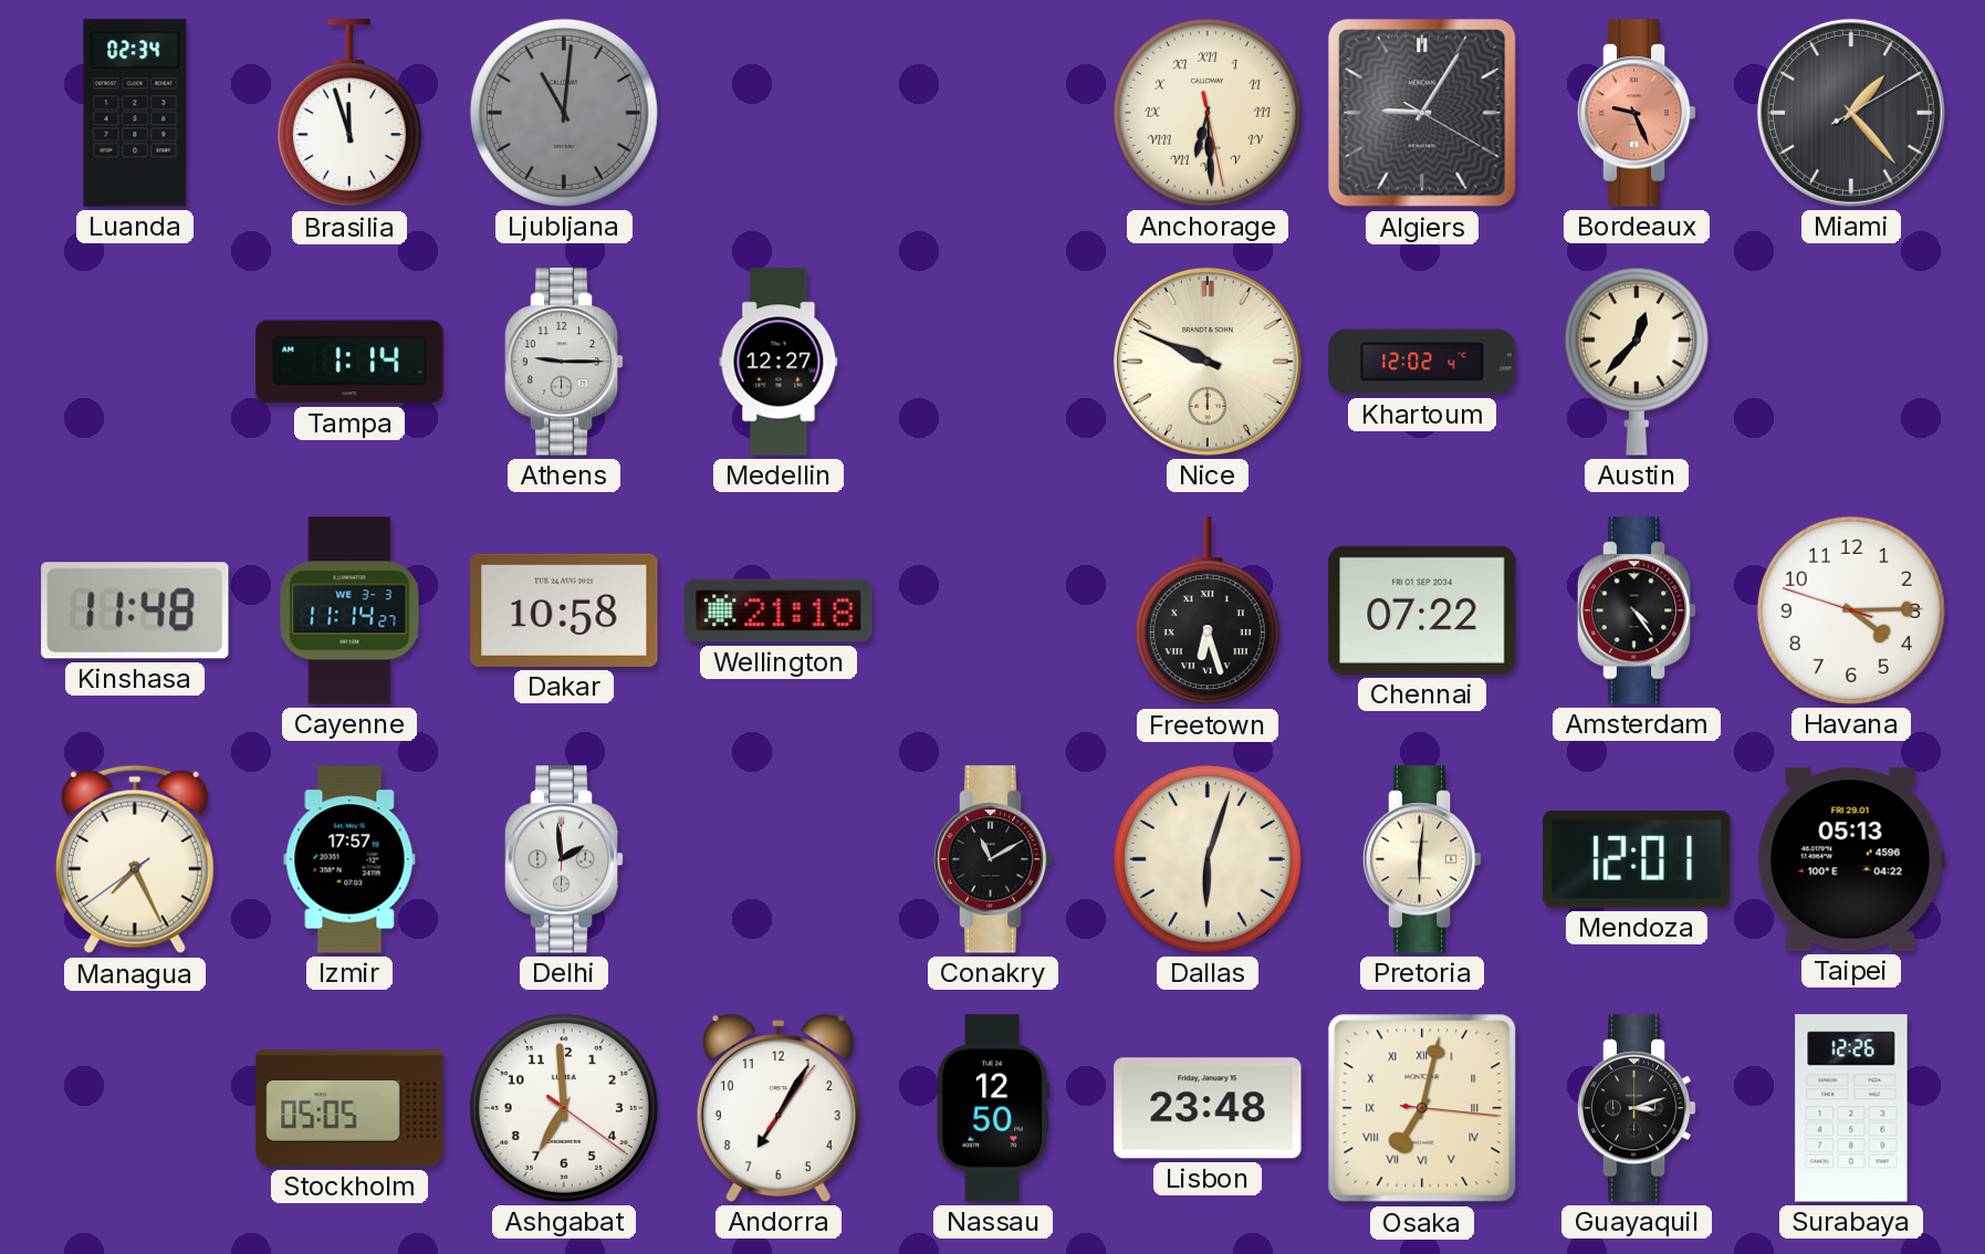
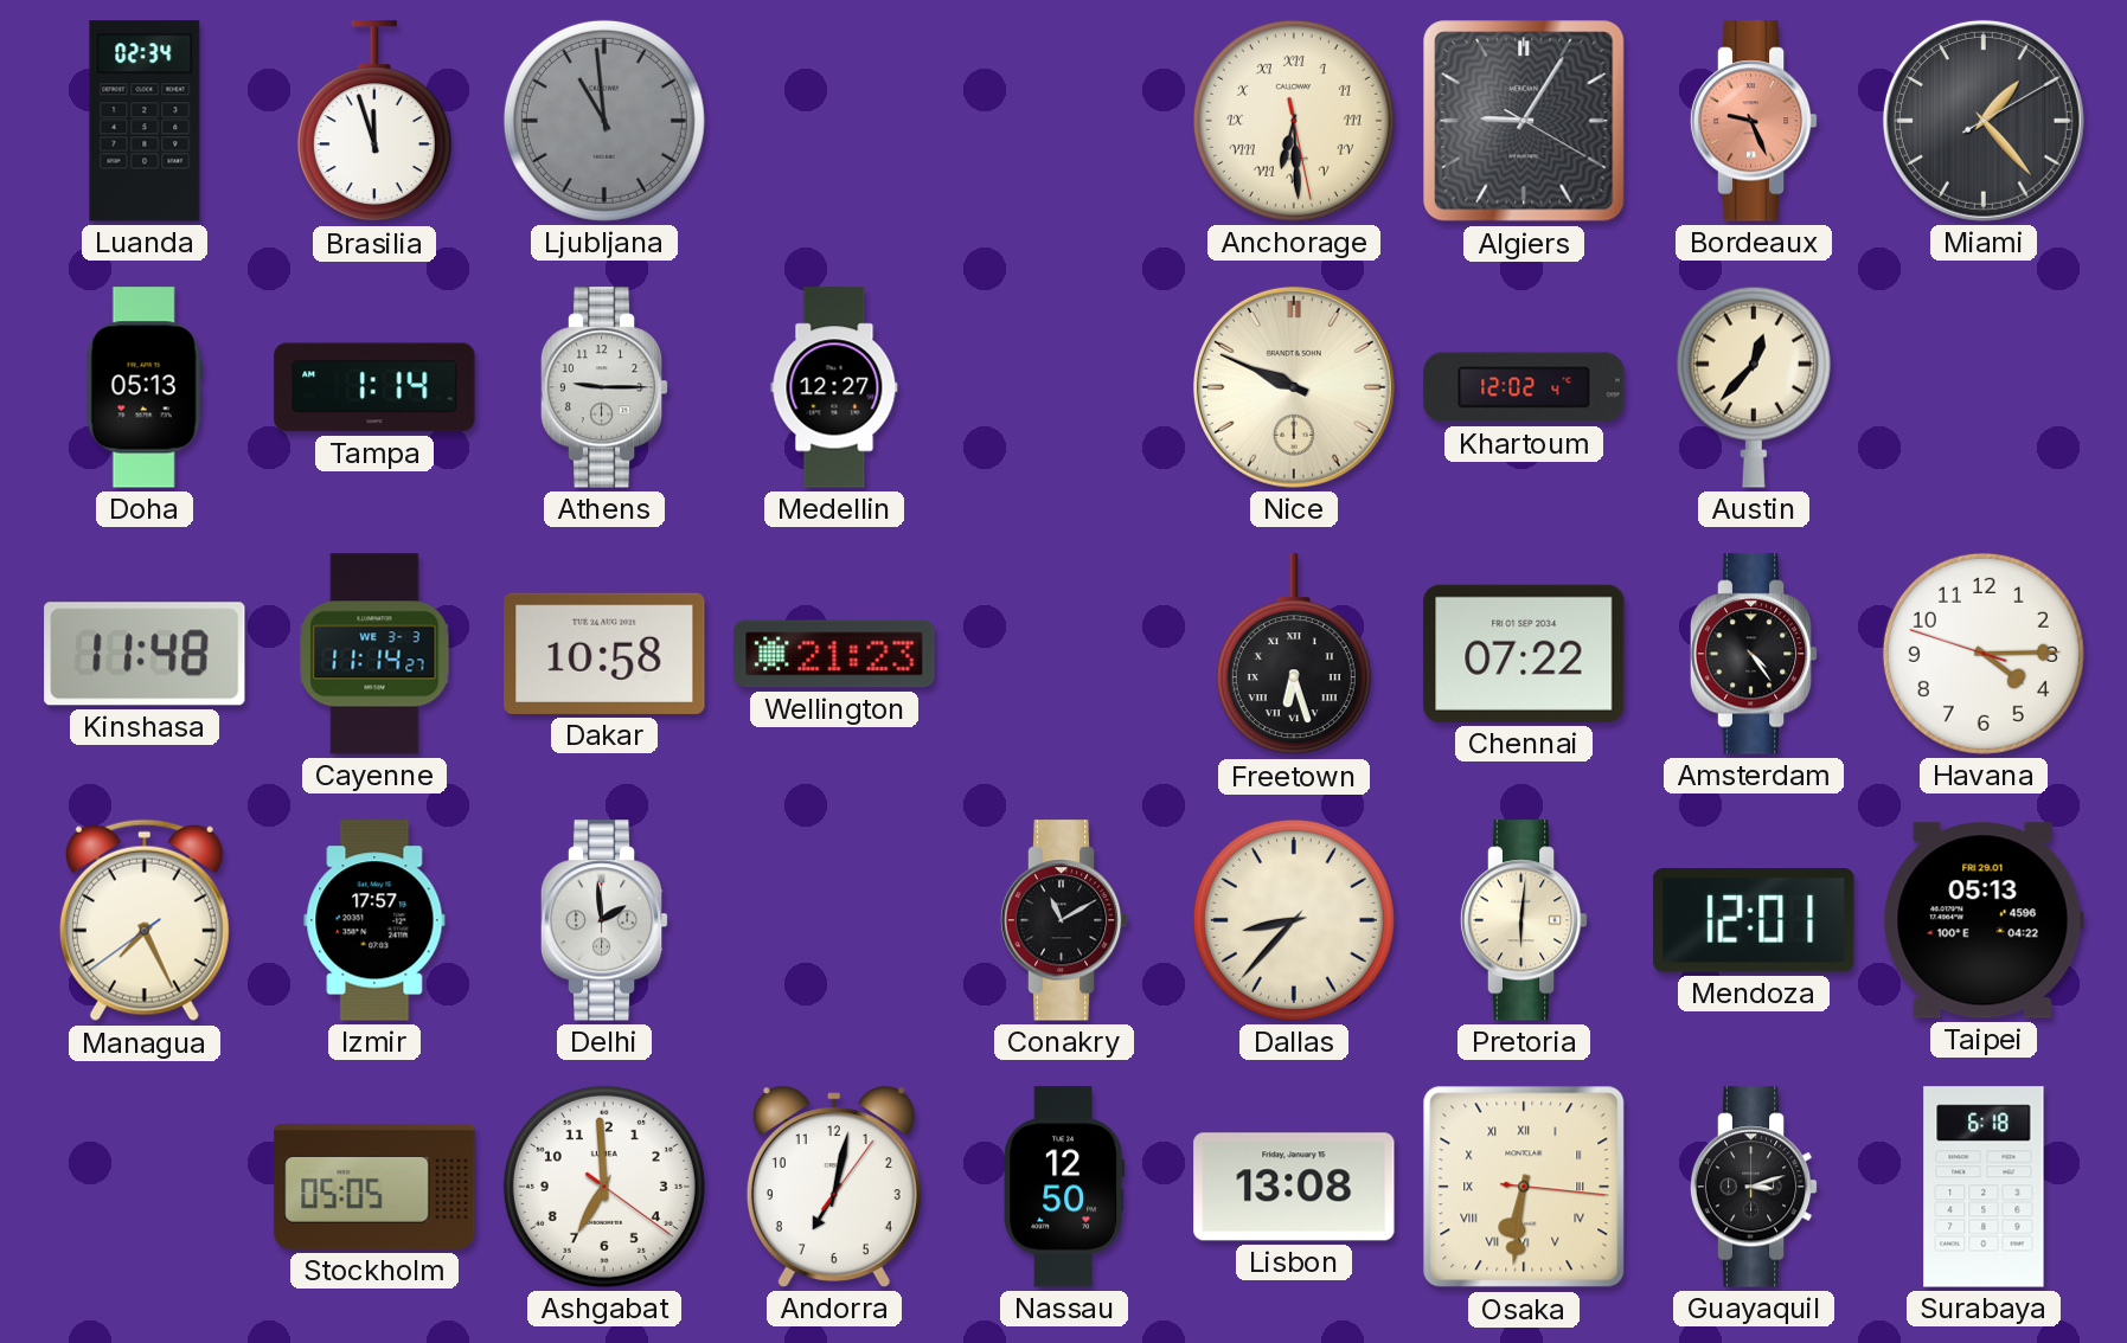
Ljubljana: 11:01 -> 10:59
Doha: none -> 05:13
Wellington: 21:18 -> 21:23
Dallas: 6:03 -> 8:37
Andorra: 7:05 -> 7:02
Lisbon: 23:48 -> 13:08
Osaka: 7:02 -> 6:31
Surabaya: 12:26 -> 6:18
